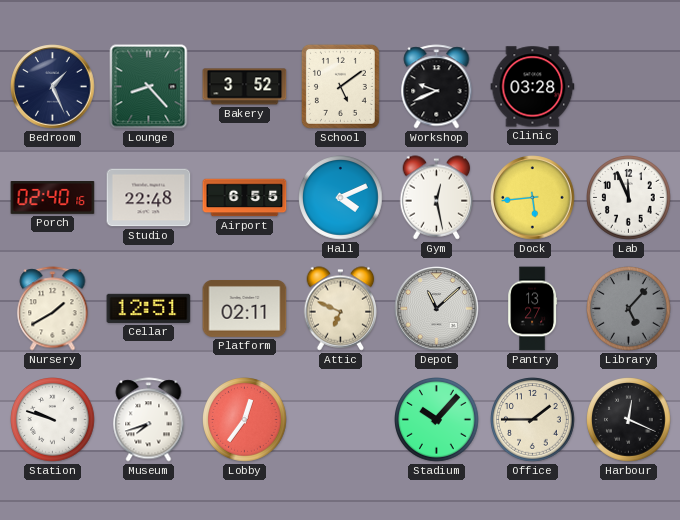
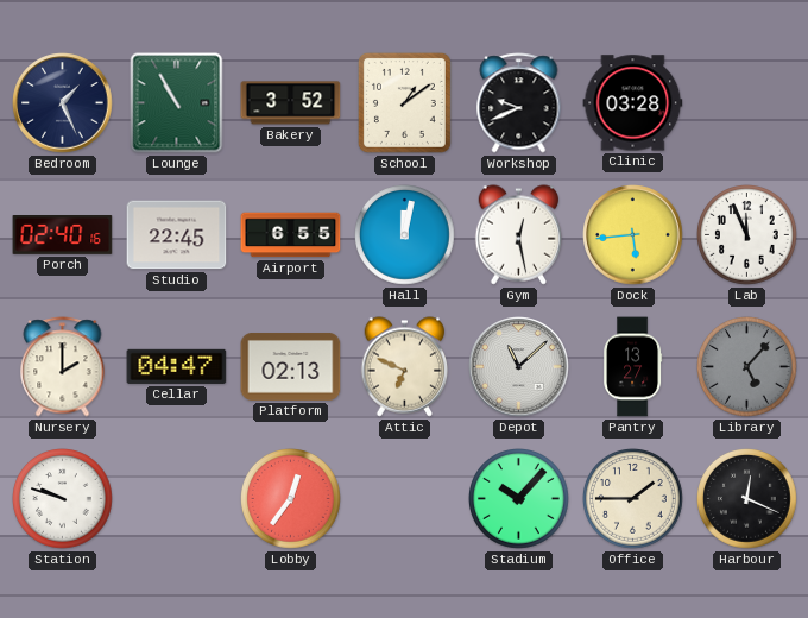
Lounge: 8:23 -> 10:55
School: 5:09 -> 1:09
Studio: 22:48 -> 22:45
Hall: 4:11 -> 12:02
Nursery: 1:40 -> 2:00
Cellar: 12:51 -> 04:47
Platform: 02:11 -> 02:13
Museum: 7:42 -> none
